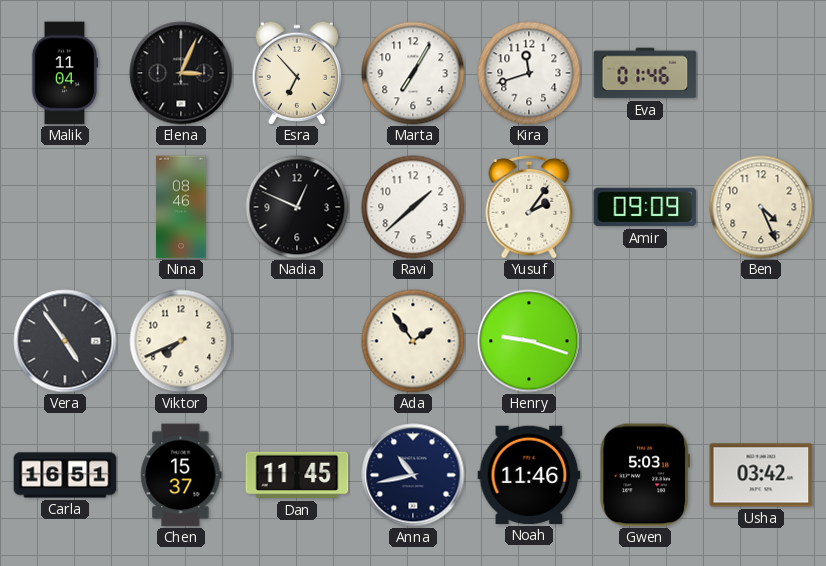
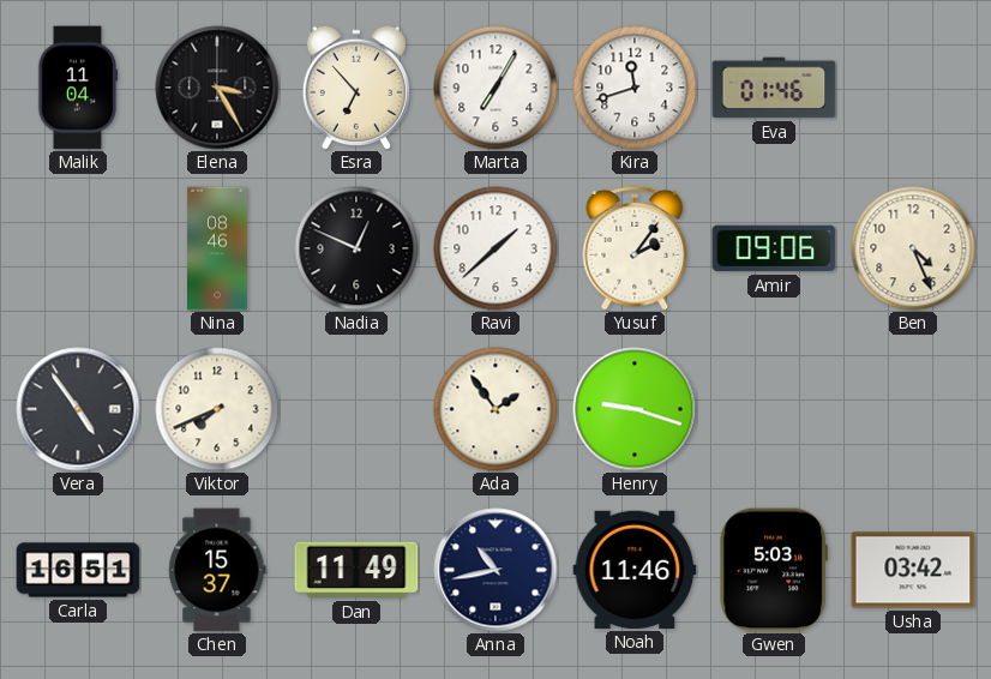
Elena: 3:04 -> 3:25
Amir: 09:09 -> 09:06
Dan: 11:45 -> 11:49
